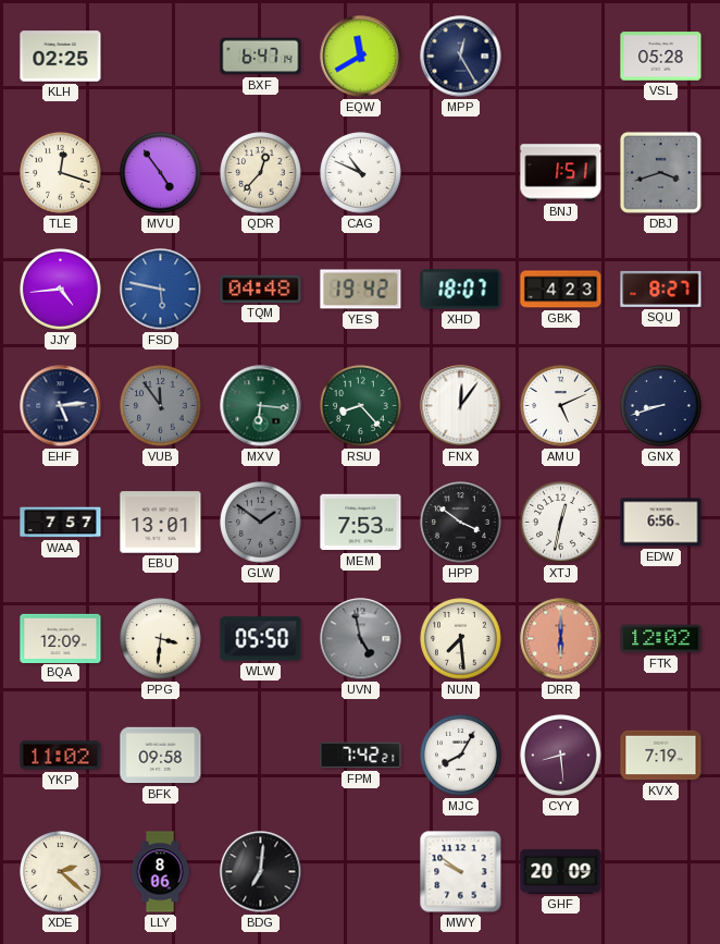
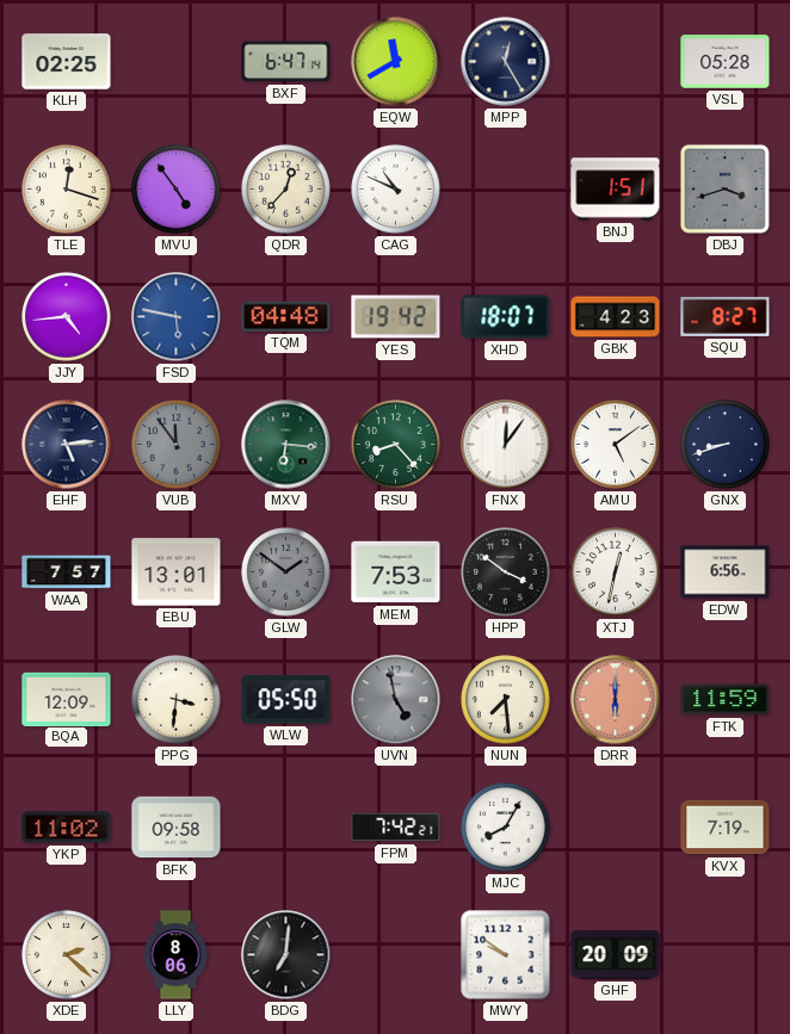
AMU: 5:11 -> 5:09
FTK: 12:02 -> 11:59
CYY: 8:29 -> none
